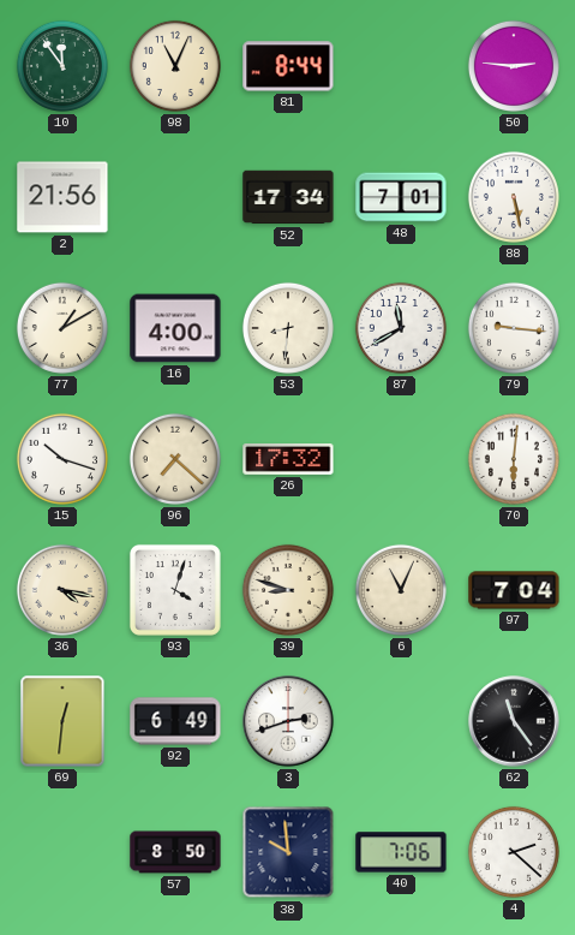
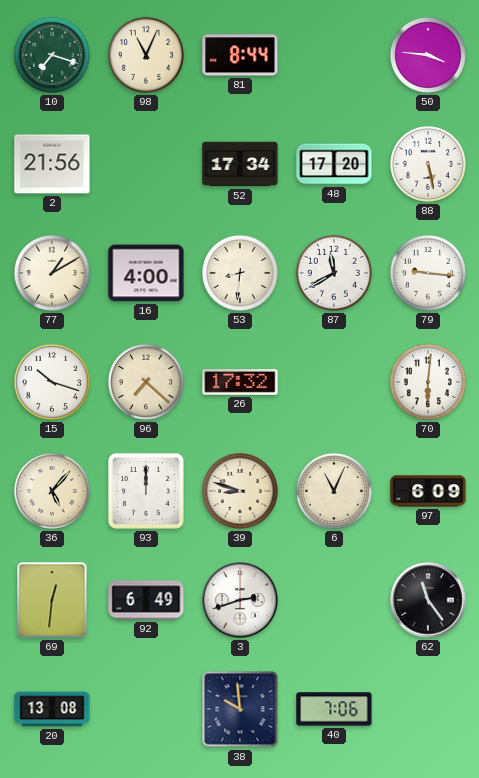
10: 11:54 -> 7:18
50: 2:46 -> 3:46
48: 7:01 -> 17:20
36: 4:17 -> 5:07
93: 4:03 -> 12:00
97: 7:04 -> 6:09
20: none -> 13:08
57: 8:50 -> none
4: 2:22 -> none
